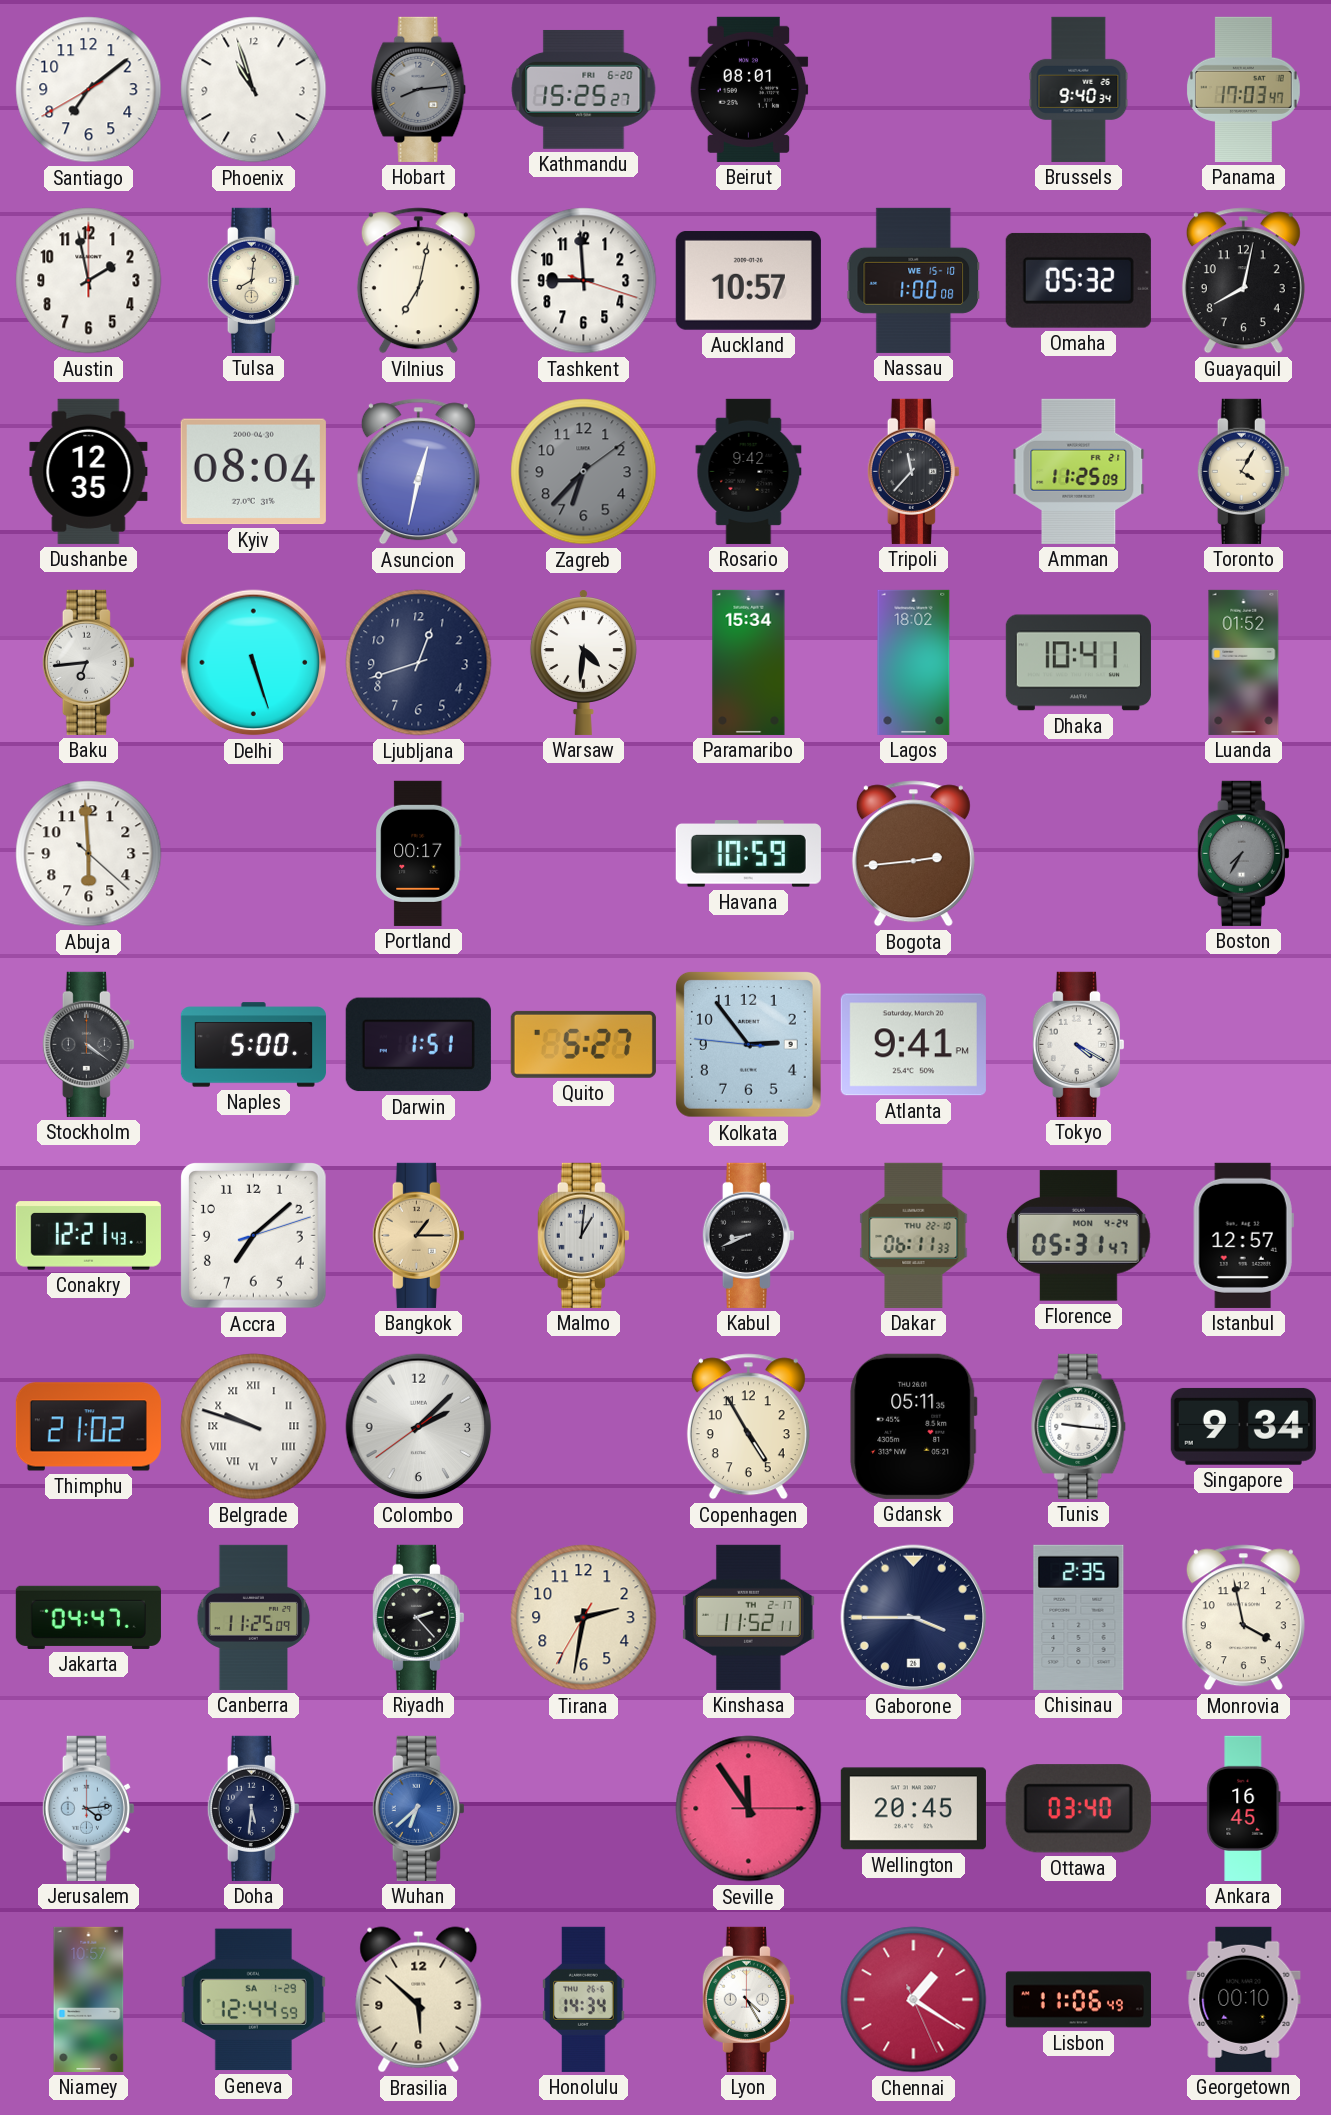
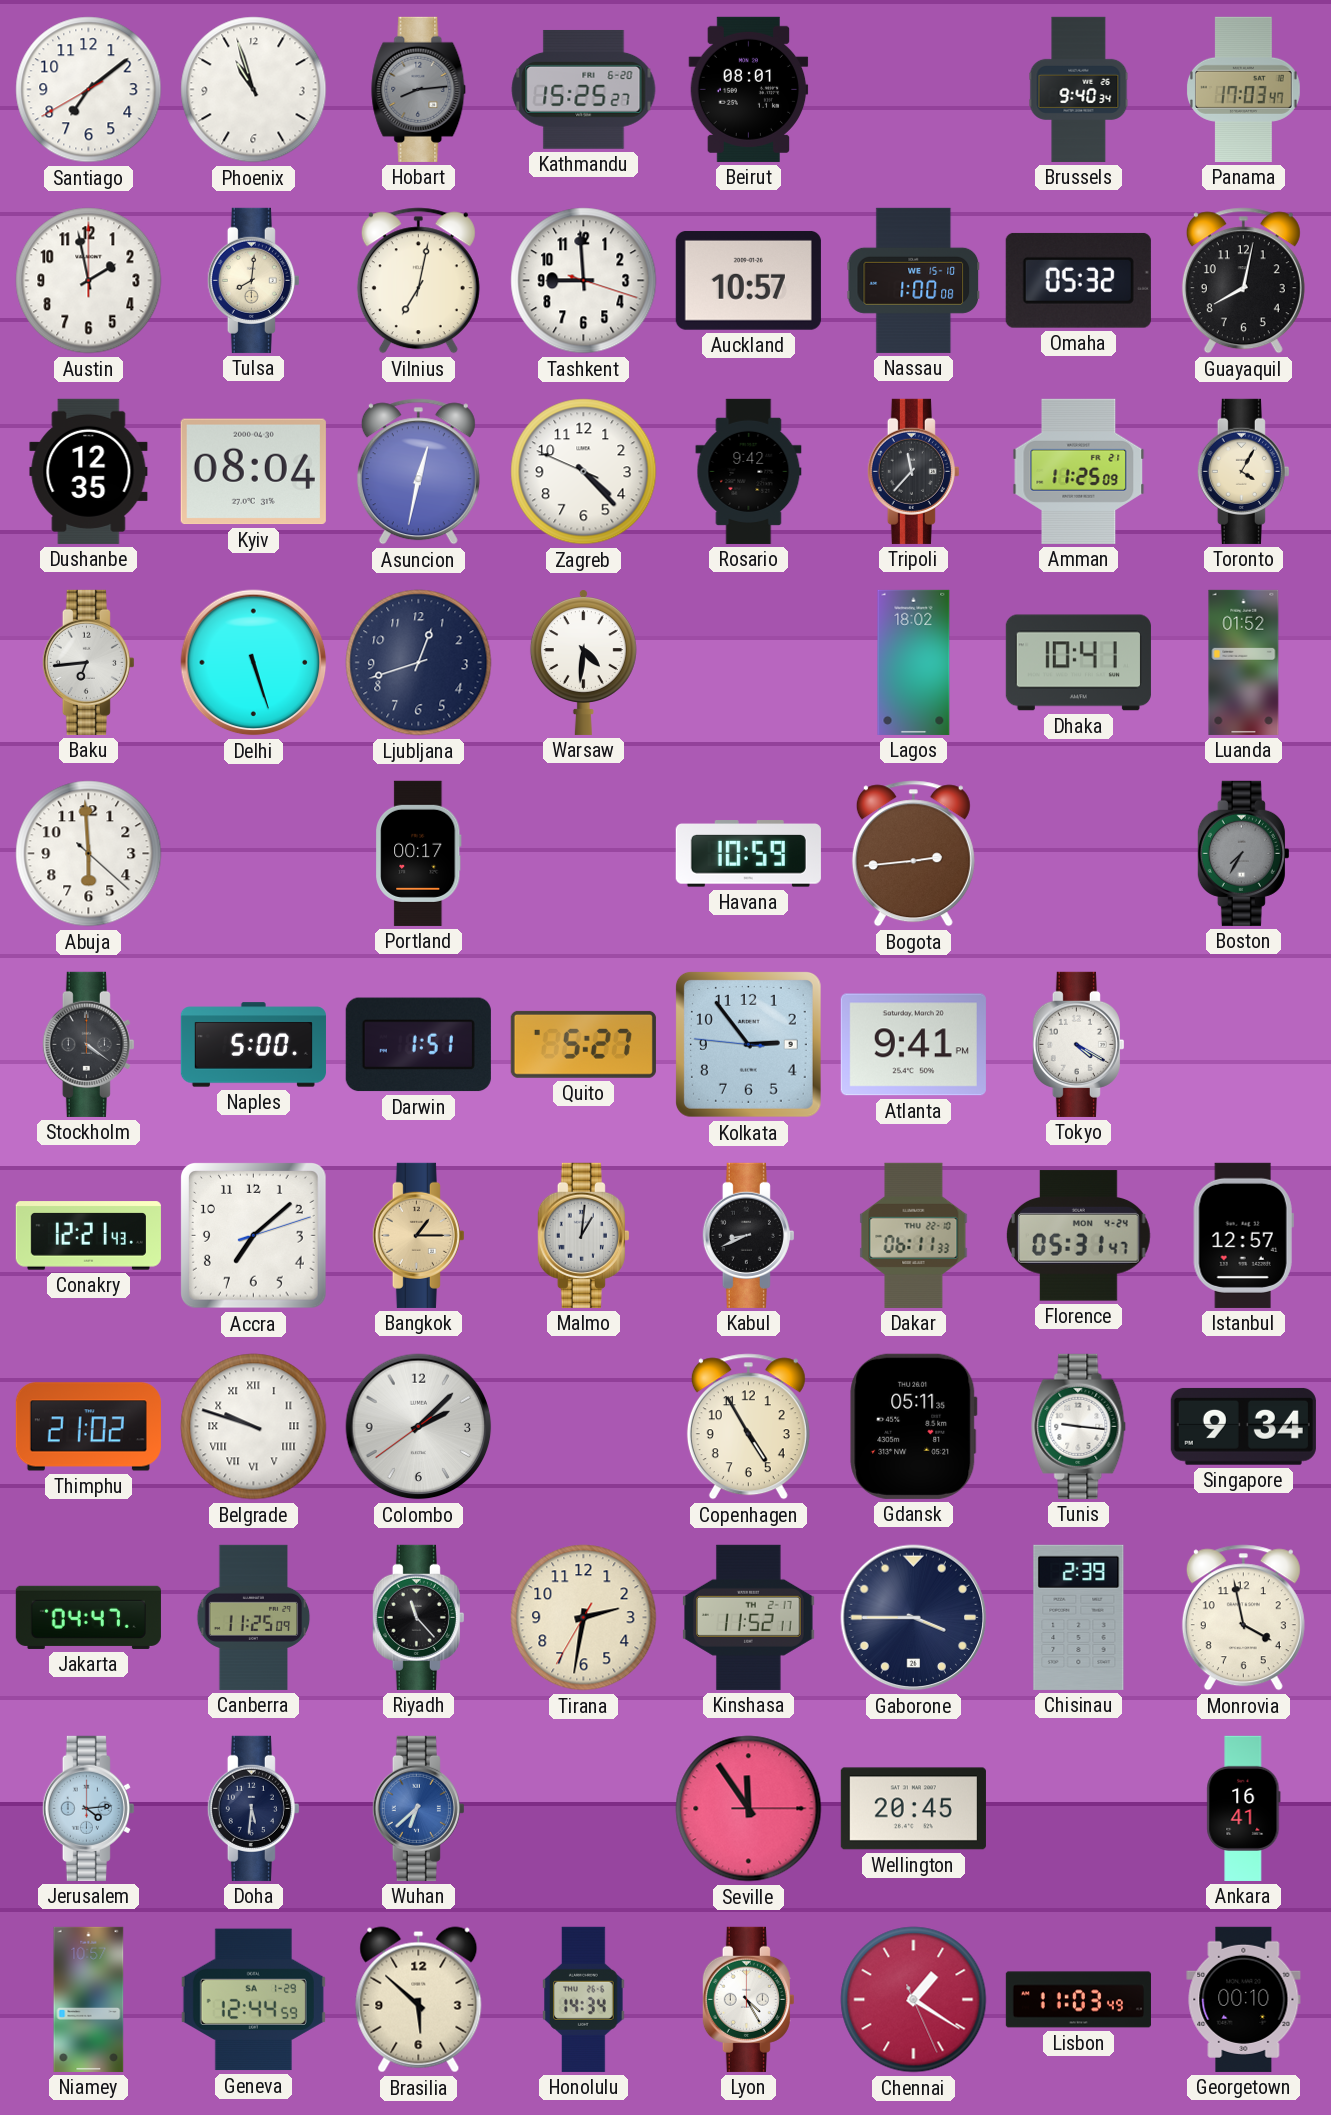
Zagreb: 6:37 -> 4:22
Zagreb dial: grey -> white
Paramaribo: 15:34 -> none
Riyadh: 2:23 -> 11:23
Chisinau: 2:35 -> 2:39
Ottawa: 03:40 -> none
Ankara: 16:45 -> 16:41
Lisbon: 11:06 -> 11:03
